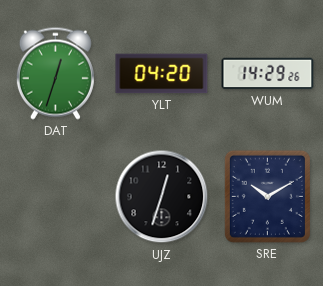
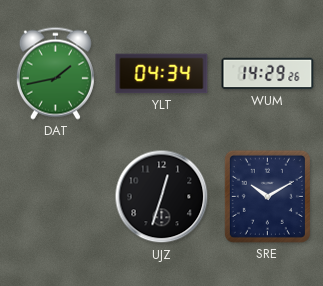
DAT: 12:33 -> 1:43
YLT: 04:20 -> 04:34
